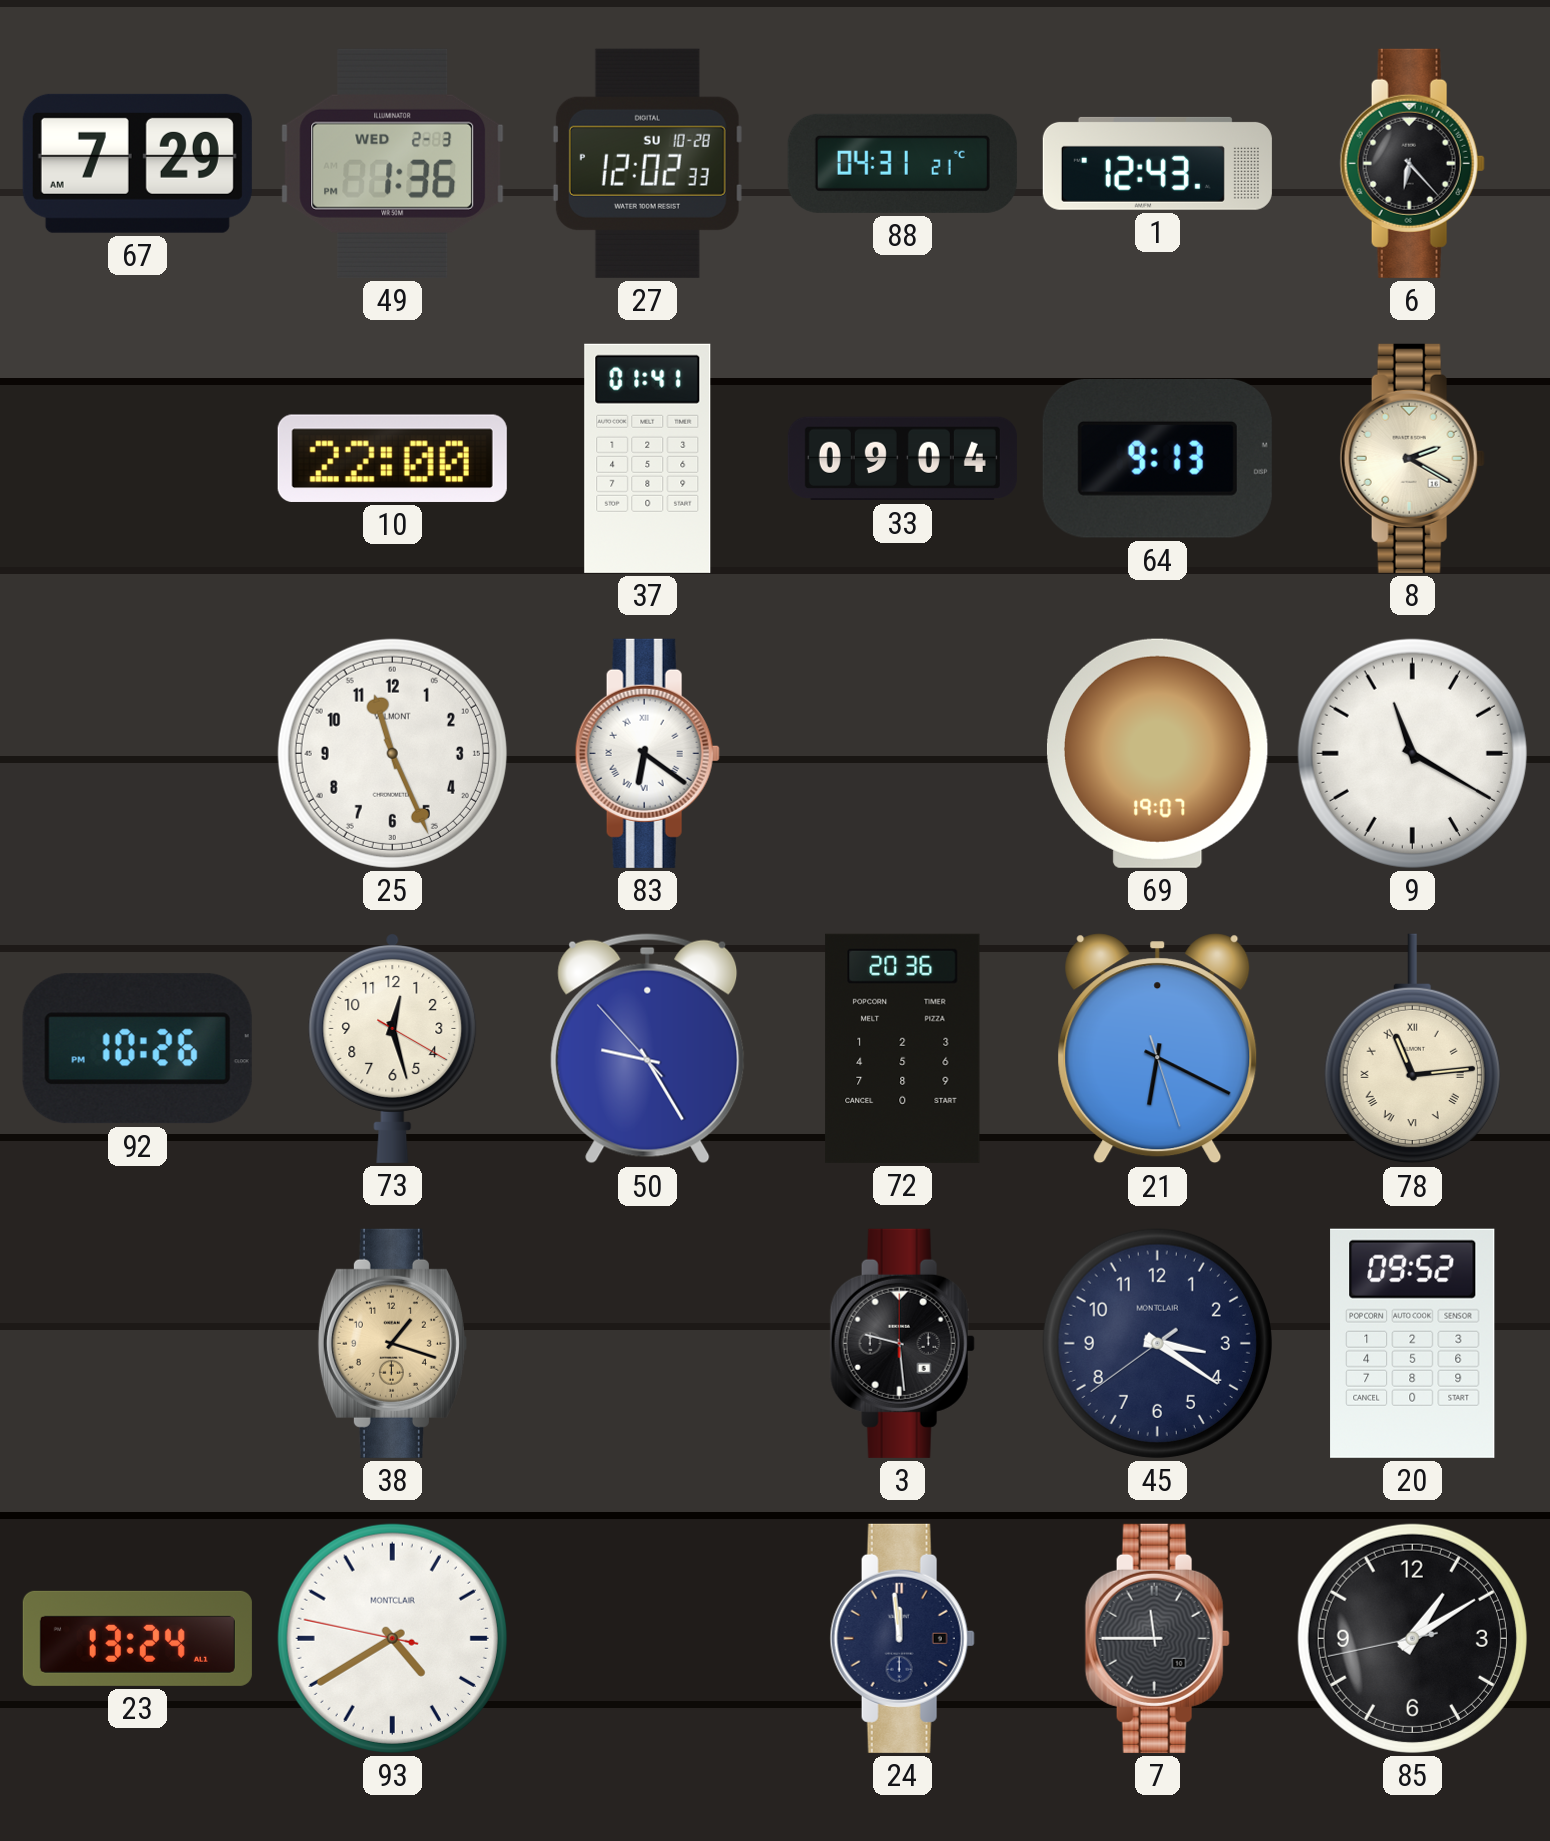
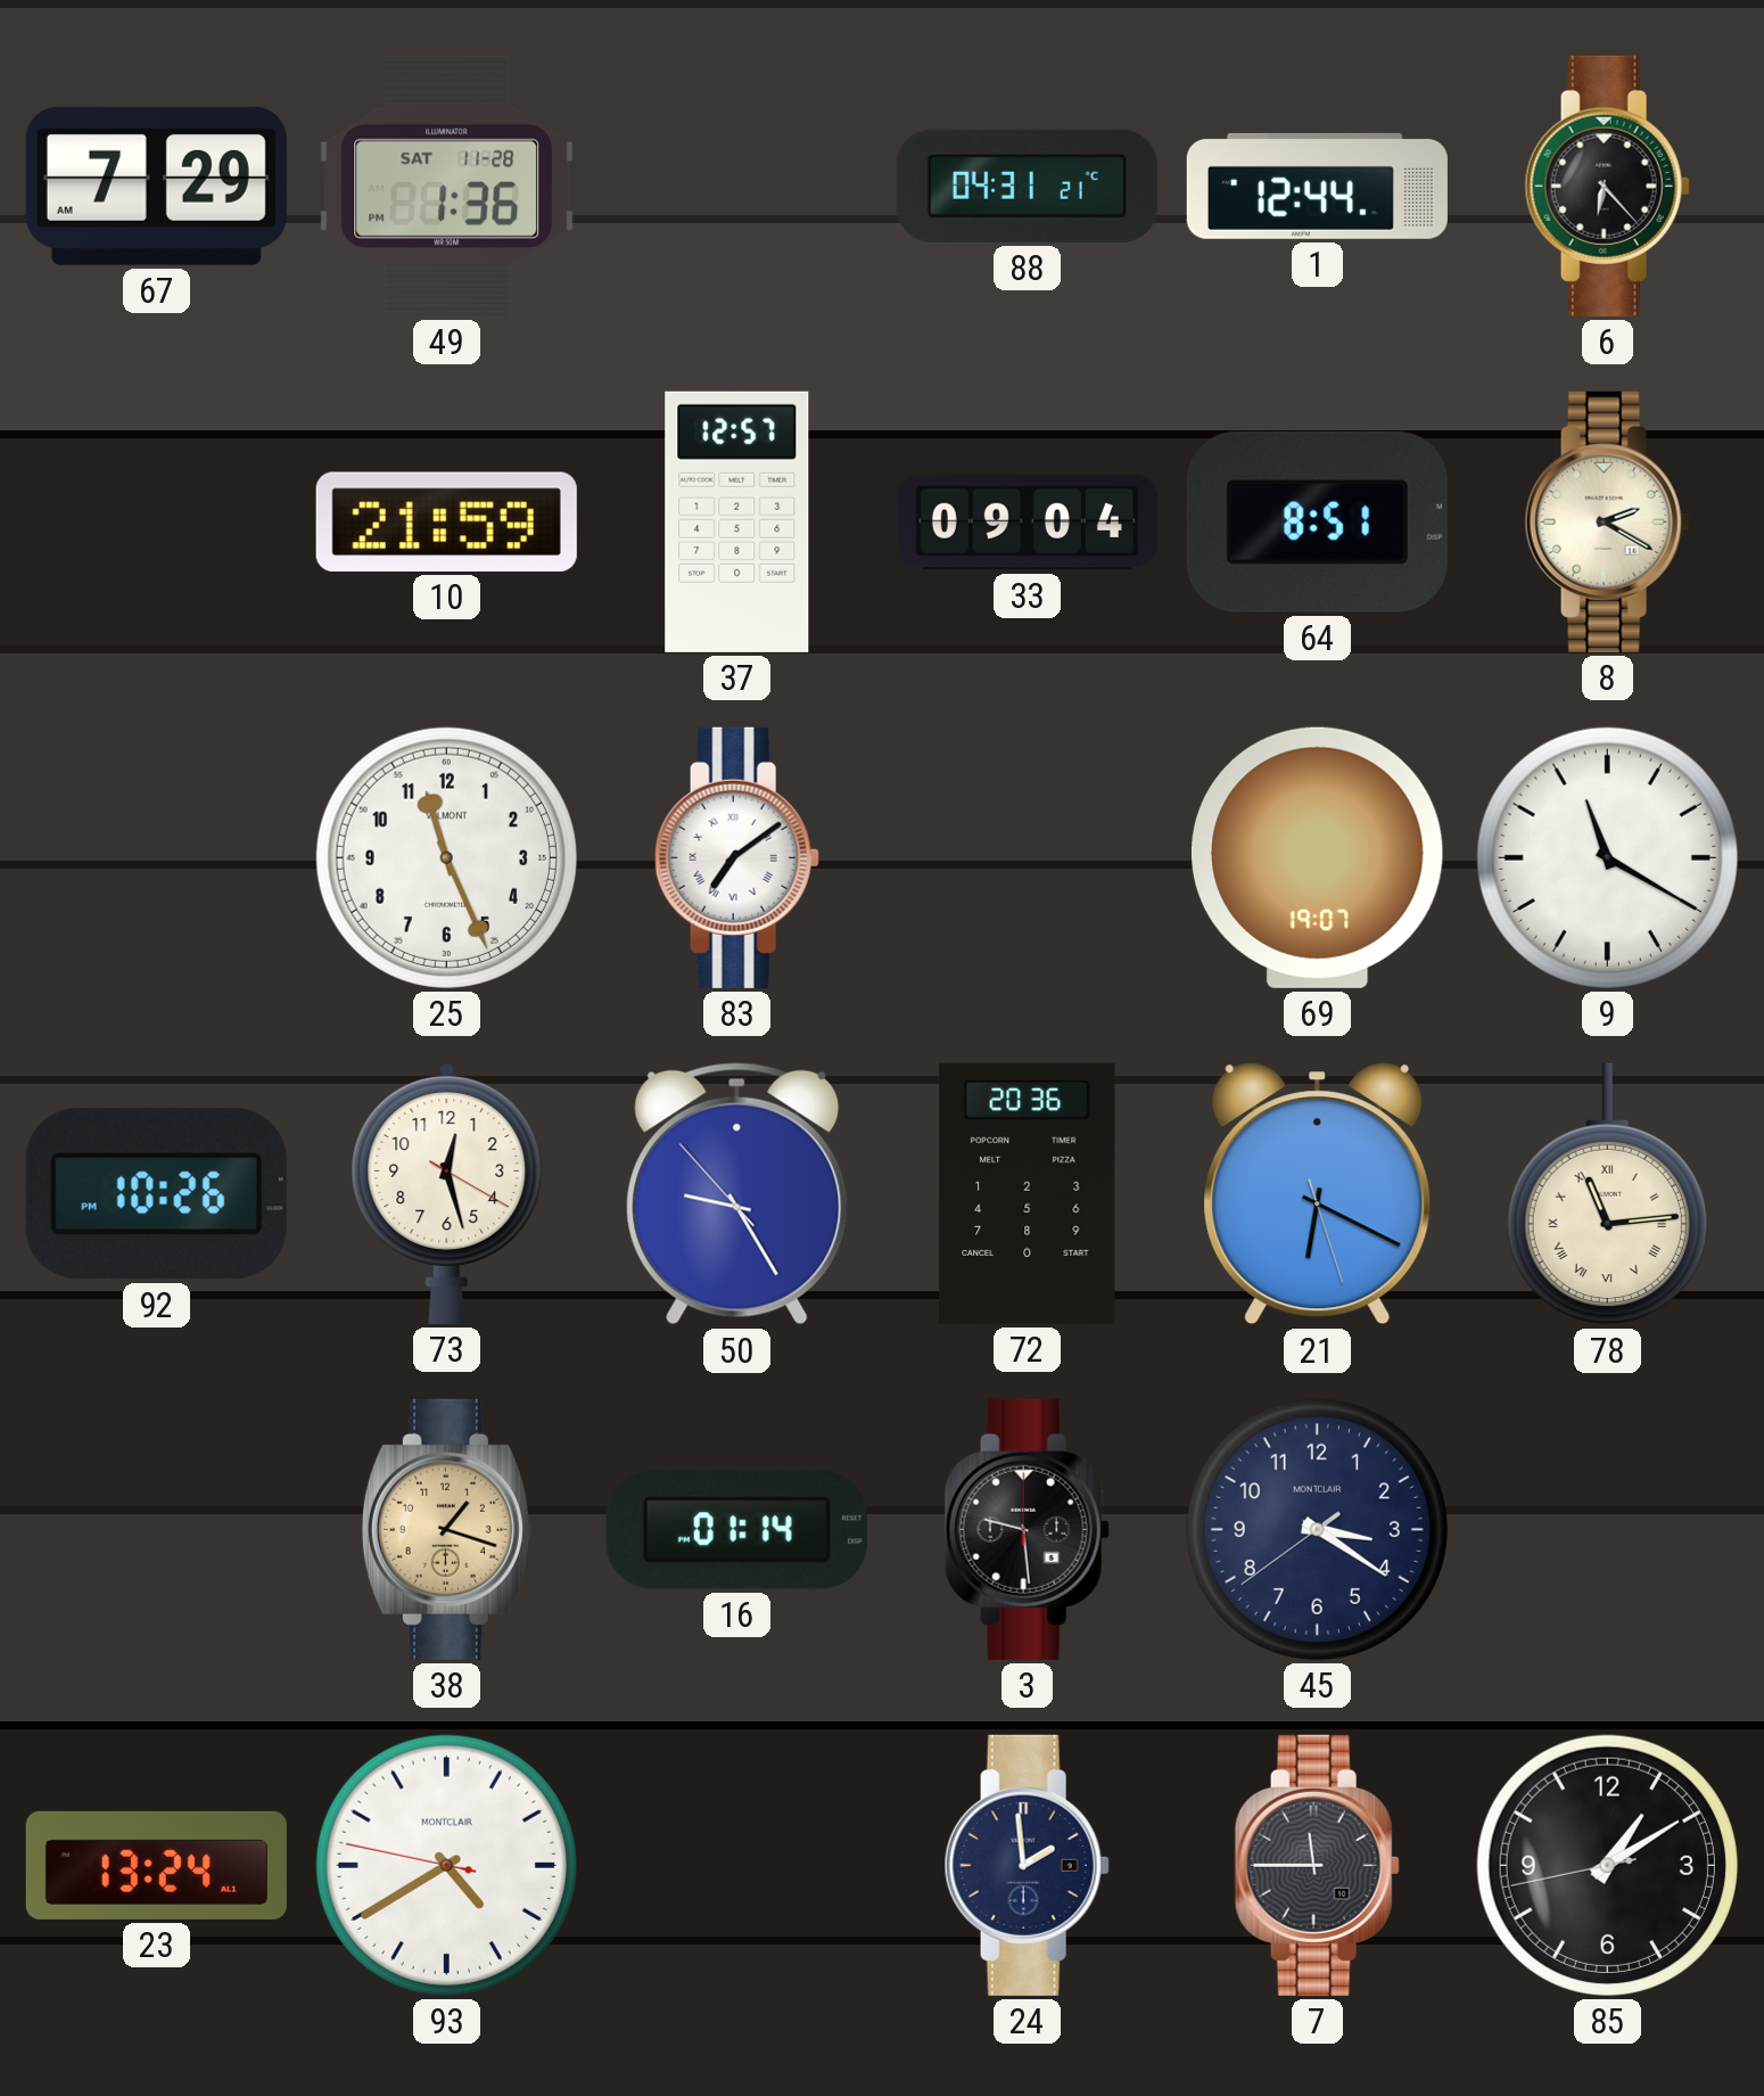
49 date: WED 2-3 -> SAT 11-28
27: 12:02 -> none
1: 12:43 -> 12:44
10: 22:00 -> 21:59
37: 01:41 -> 12:57
64: 9:13 -> 8:51
83: 6:21 -> 7:09
16: none -> 01:14
20: 09:52 -> none
24: 11:59 -> 1:59
